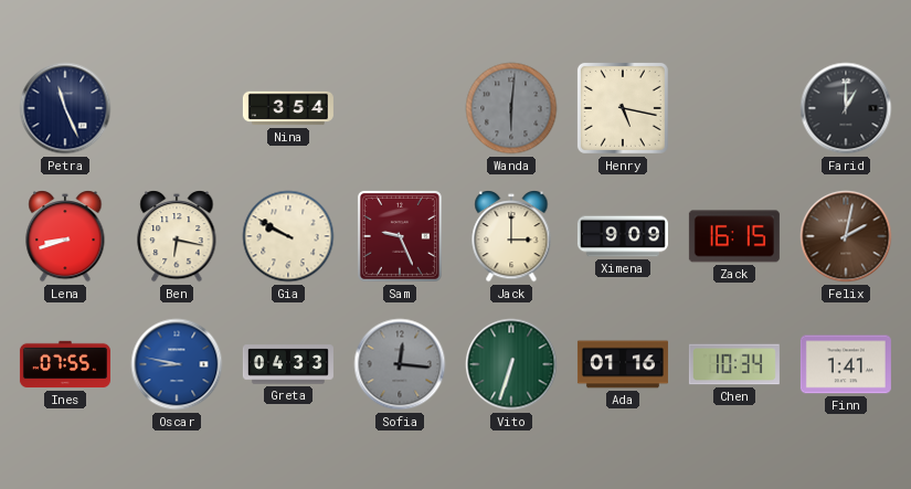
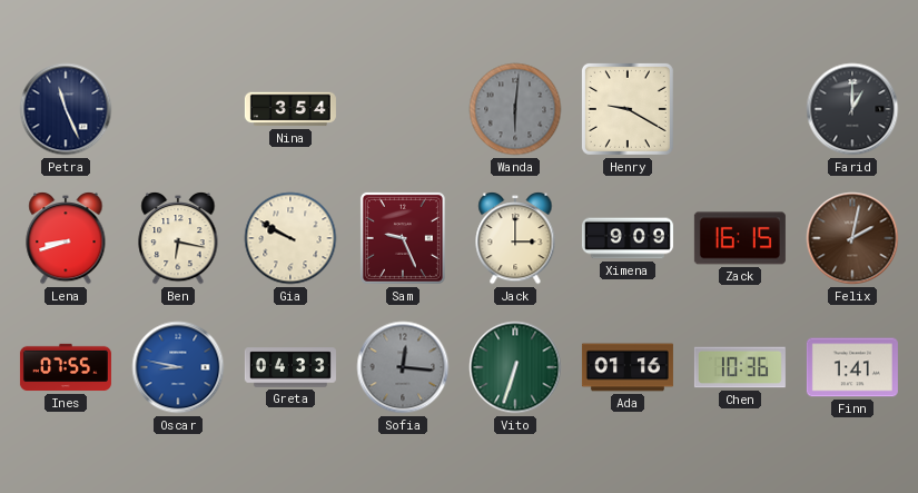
Henry: 5:17 -> 9:20
Chen: 10:34 -> 10:36
